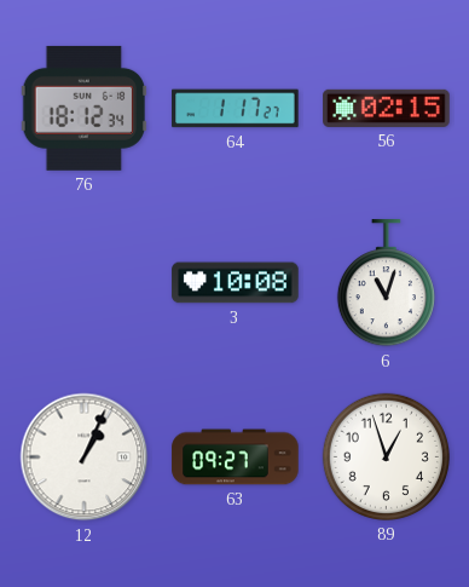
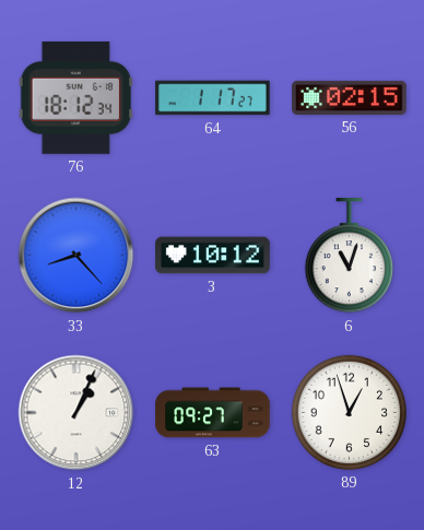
33: none -> 8:23
3: 10:08 -> 10:12
